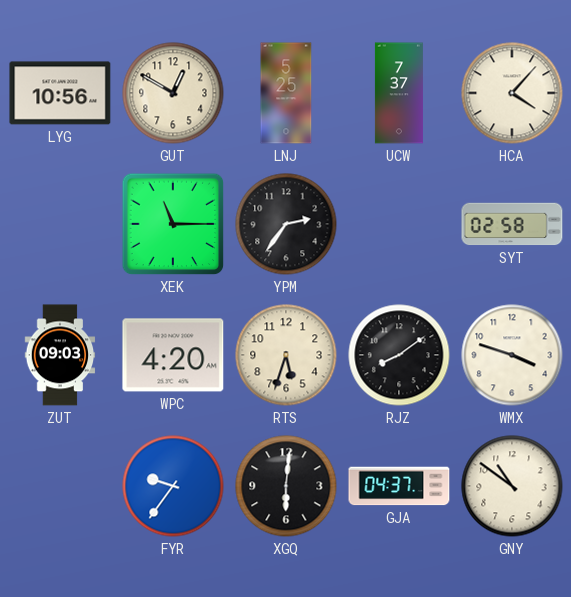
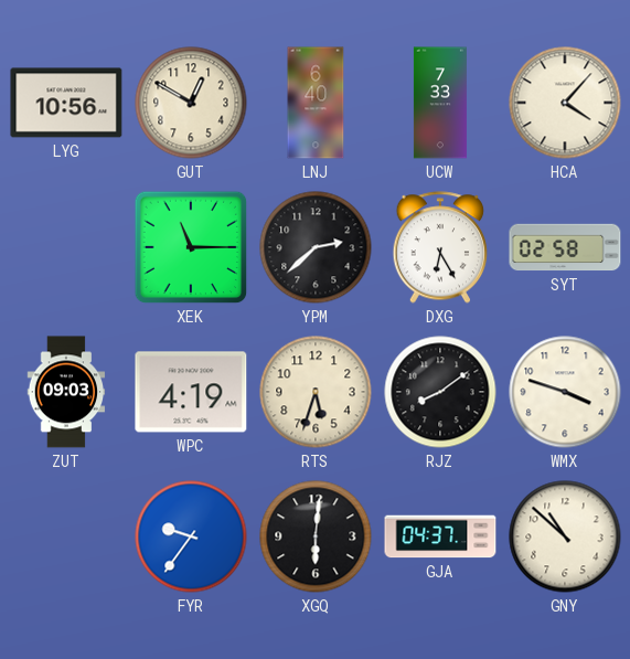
LNJ: 5:25 -> 6:40
UCW: 7:37 -> 7:33
YPM: 2:36 -> 2:38
DXG: none -> 6:25
WPC: 4:20 -> 4:19
GNY: 10:51 -> 10:52
